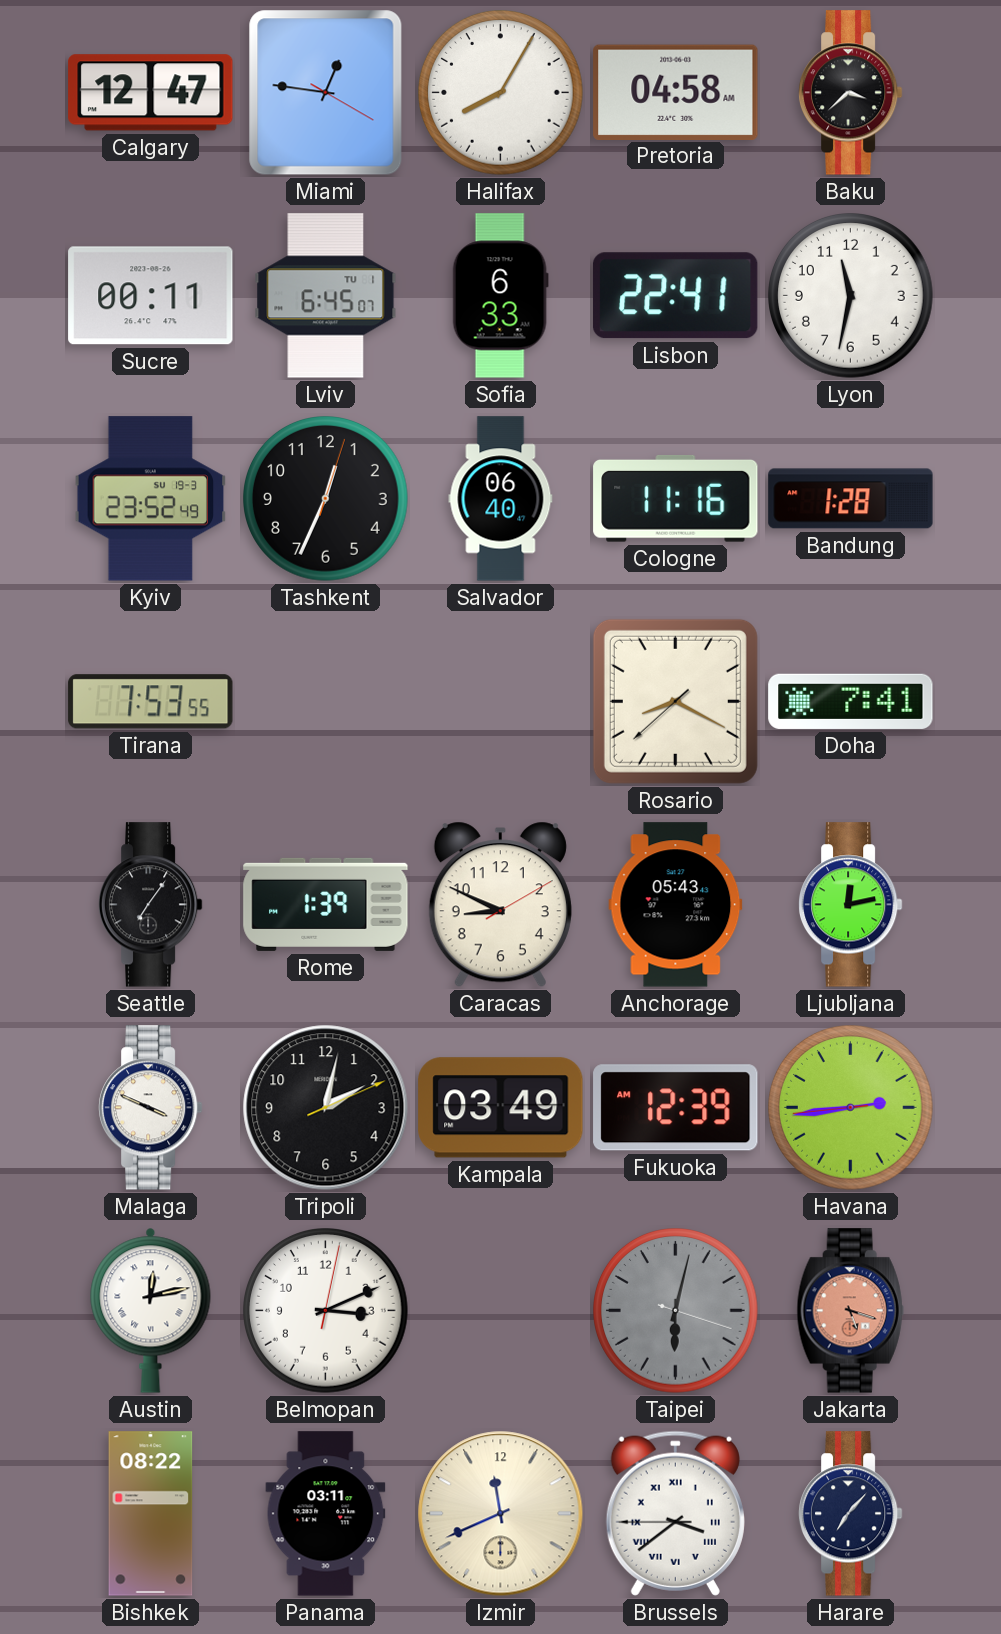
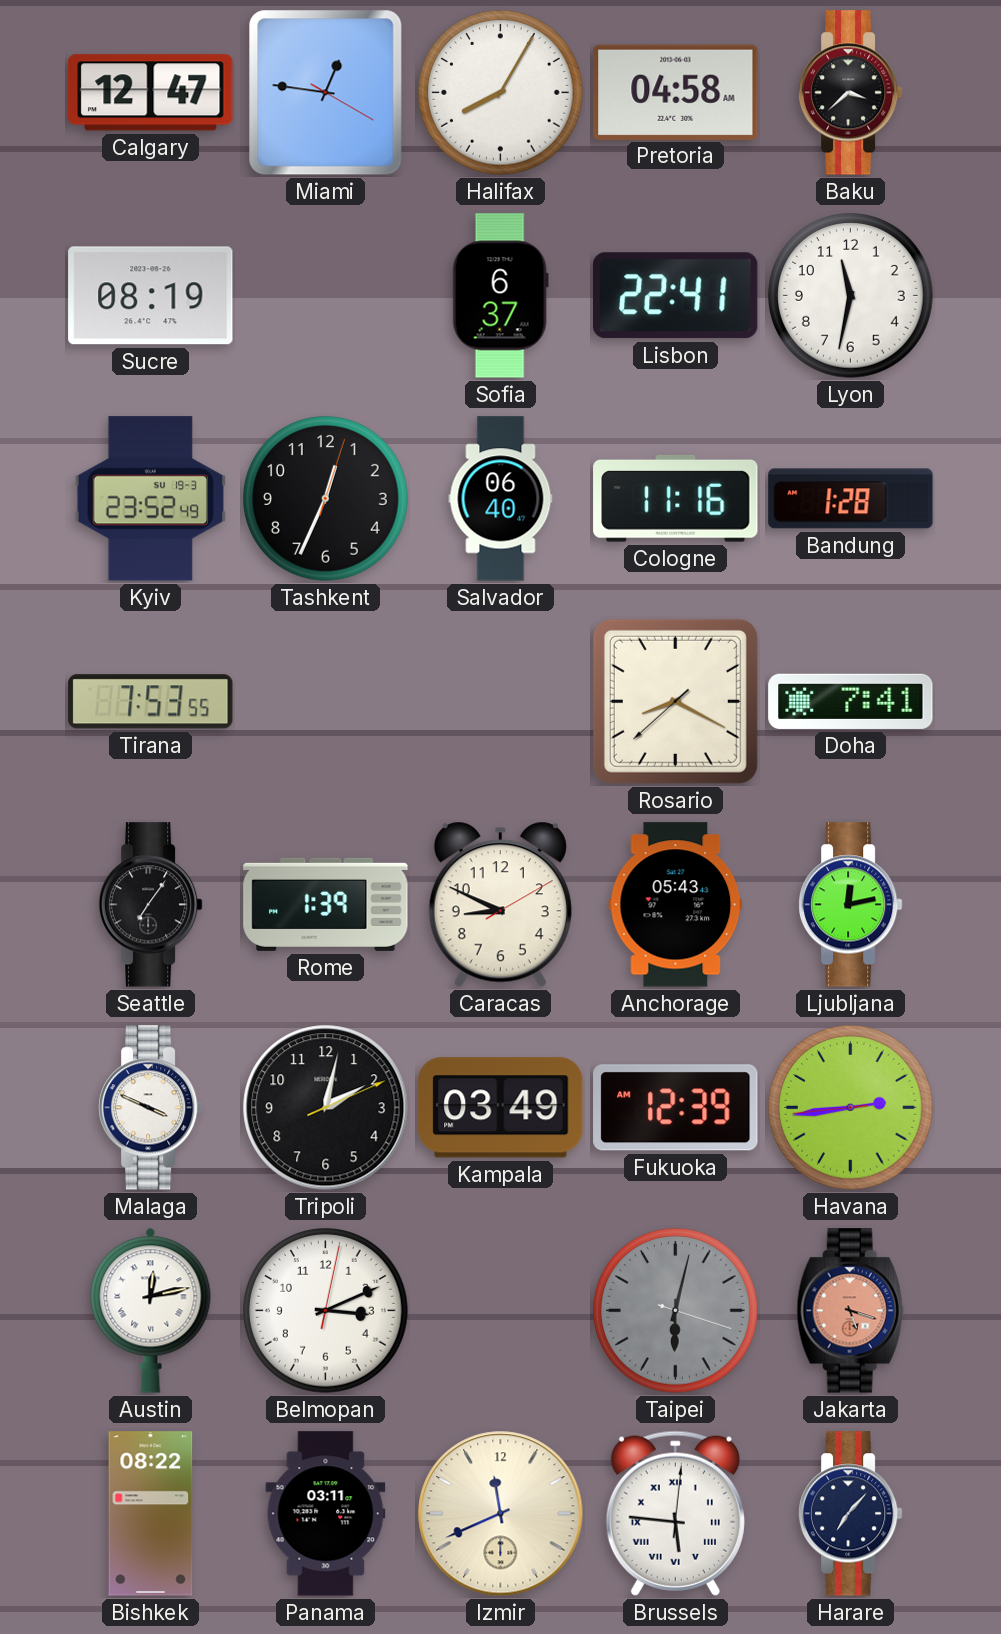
Sucre: 00:11 -> 08:19
Lviv: 6:45 -> none
Sofia: 6:33 -> 6:37
Brussels: 3:38 -> 5:46
